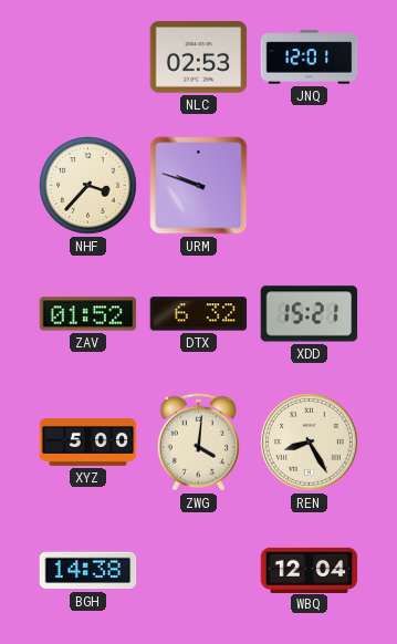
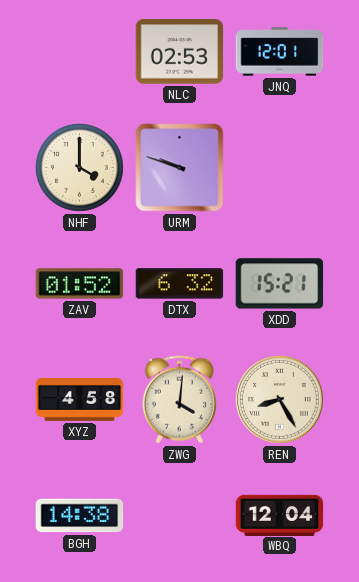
NHF: 3:37 -> 4:00
XYZ: 5:00 -> 4:58
